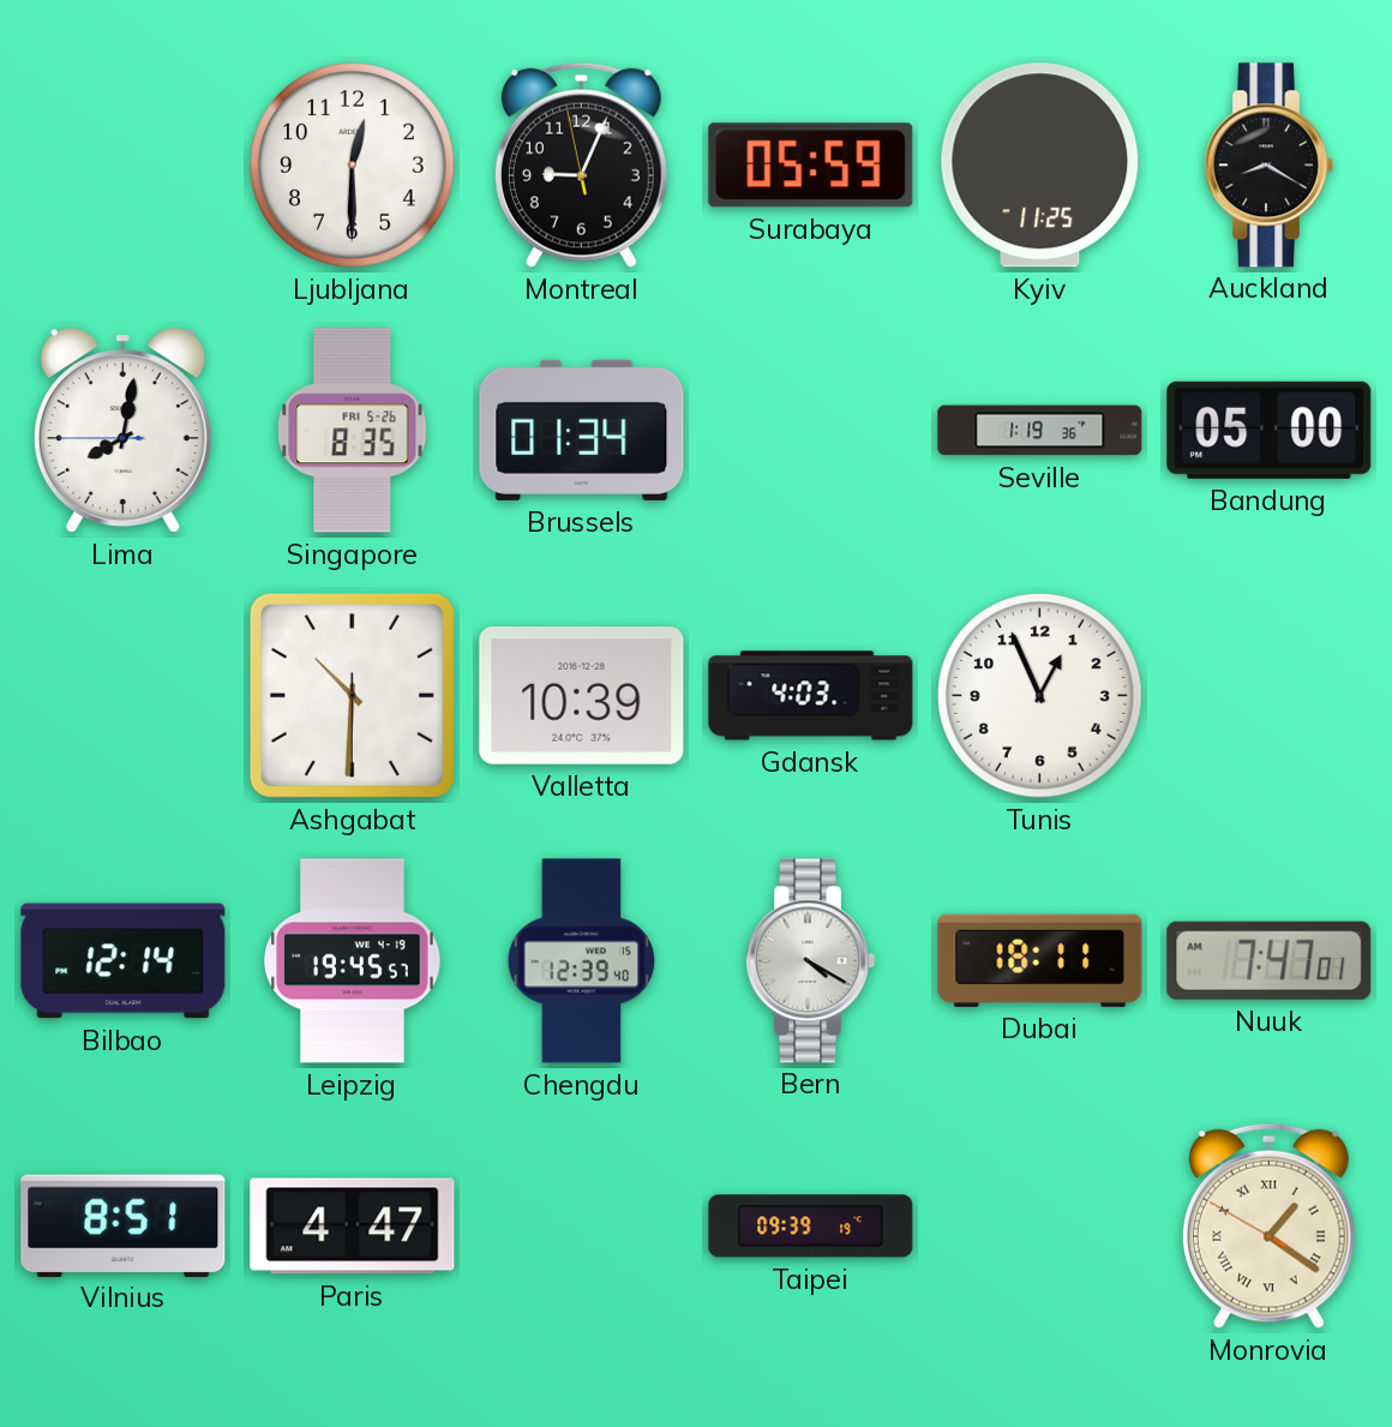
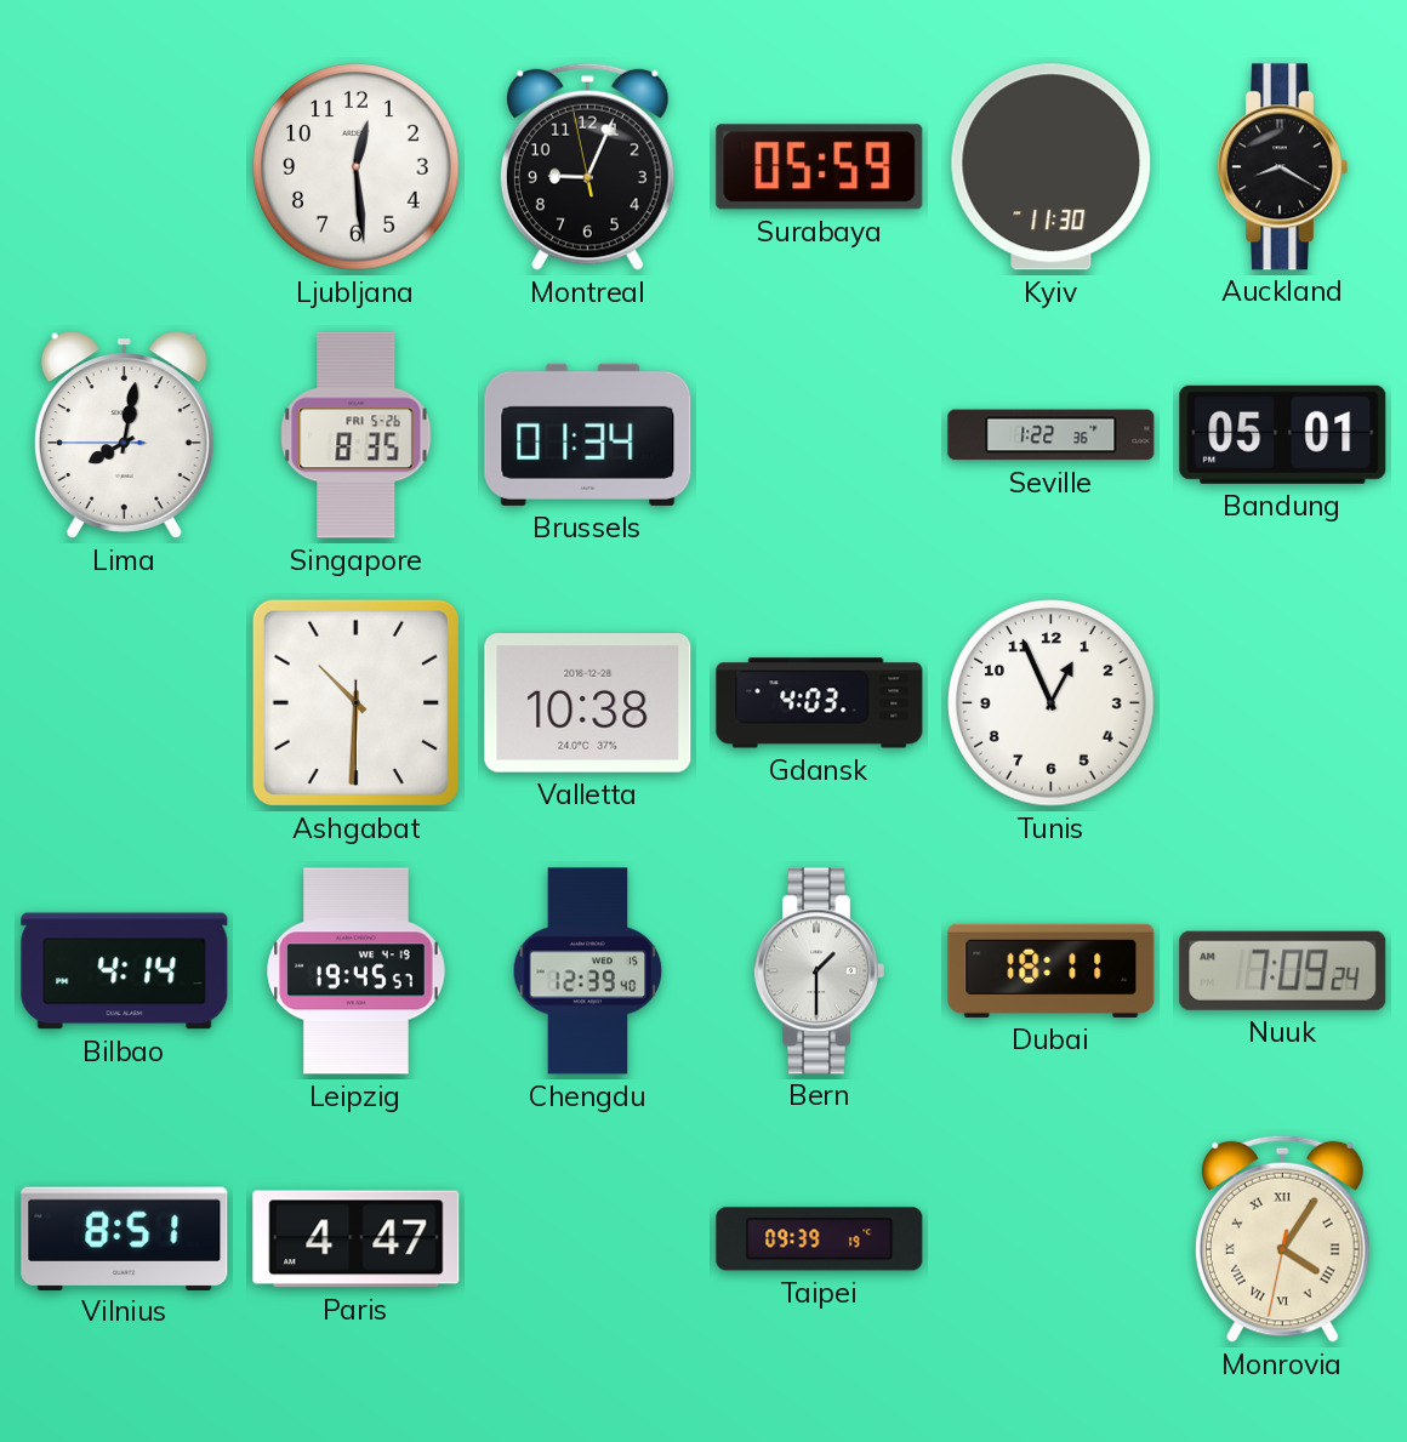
Ljubljana: 12:30 -> 12:29
Kyiv: 11:25 -> 11:30
Seville: 1:19 -> 1:22
Bandung: 05:00 -> 05:01
Valletta: 10:39 -> 10:38
Bilbao: 12:14 -> 4:14
Bern: 4:20 -> 1:30
Nuuk: 7:47 -> 7:09
Monrovia: 1:20 -> 4:05
